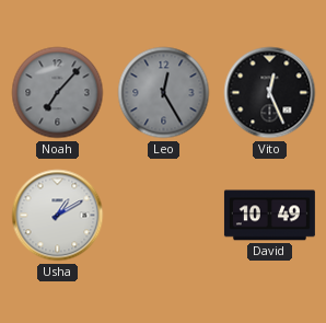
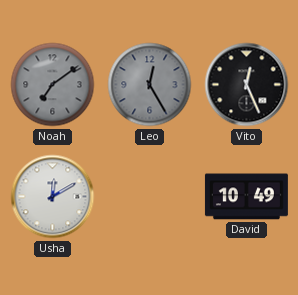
Noah: 7:07 -> 7:09
Usha: 1:10 -> 12:10
